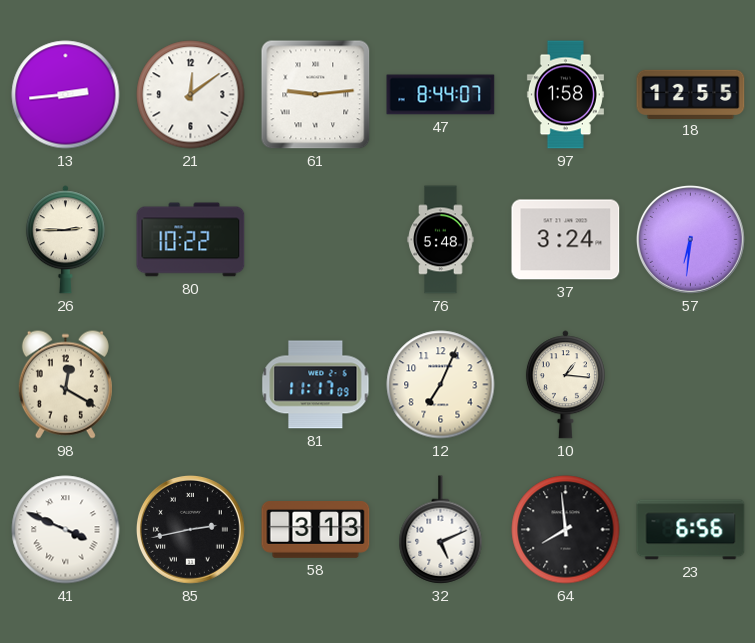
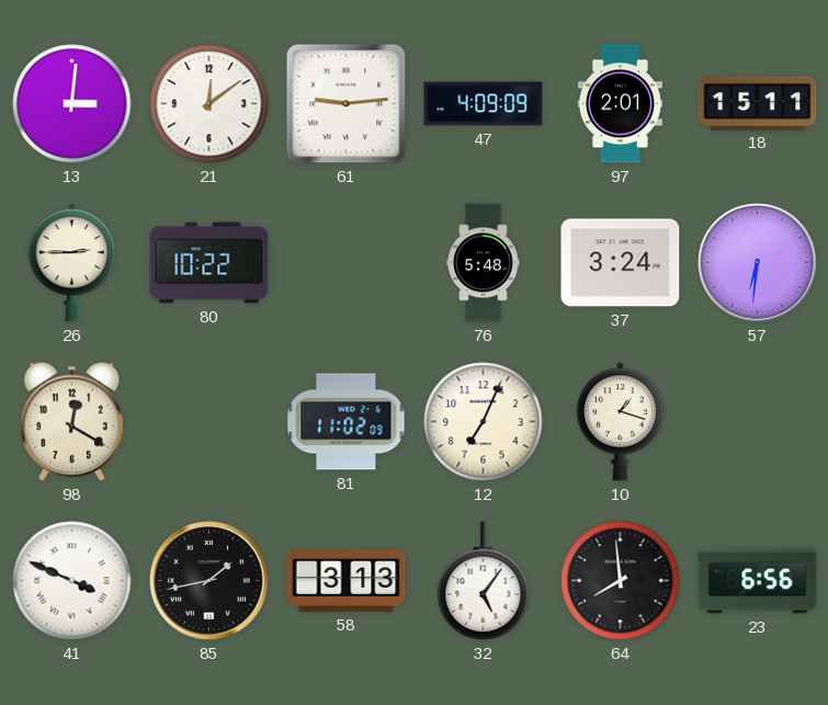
13: 2:44 -> 3:01
47: 8:44 -> 4:09
97: 1:58 -> 2:01
18: 12:55 -> 15:11
81: 11:17 -> 11:02
10: 1:16 -> 1:18
85: 2:43 -> 1:43
32: 5:11 -> 5:06
